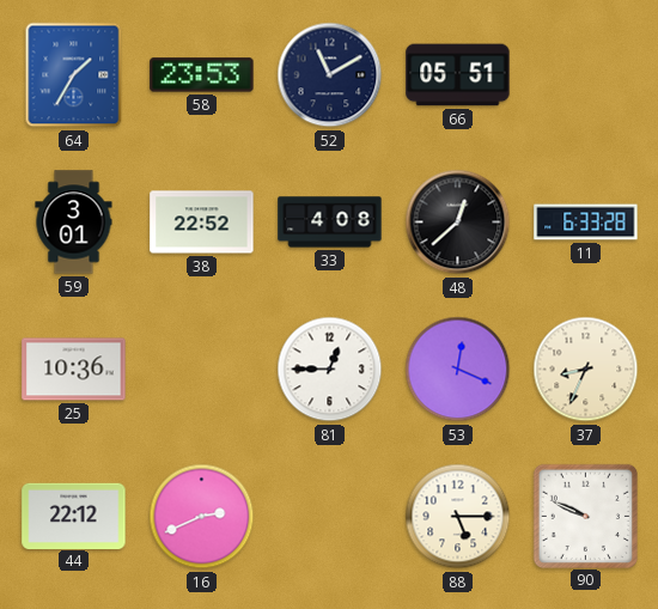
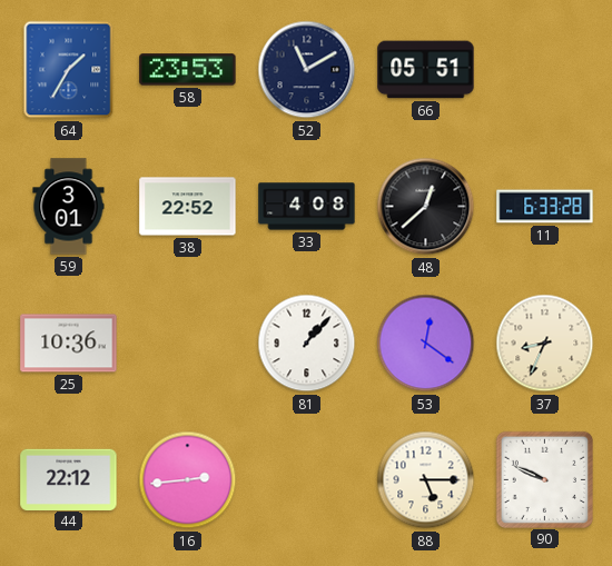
81: 12:45 -> 1:07
53: 12:19 -> 12:21
16: 2:41 -> 2:44
